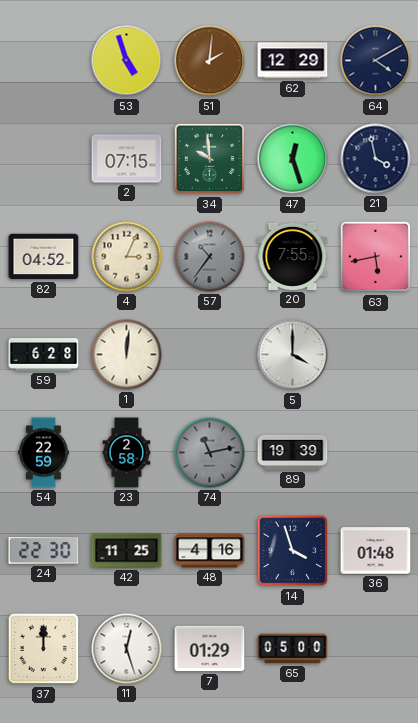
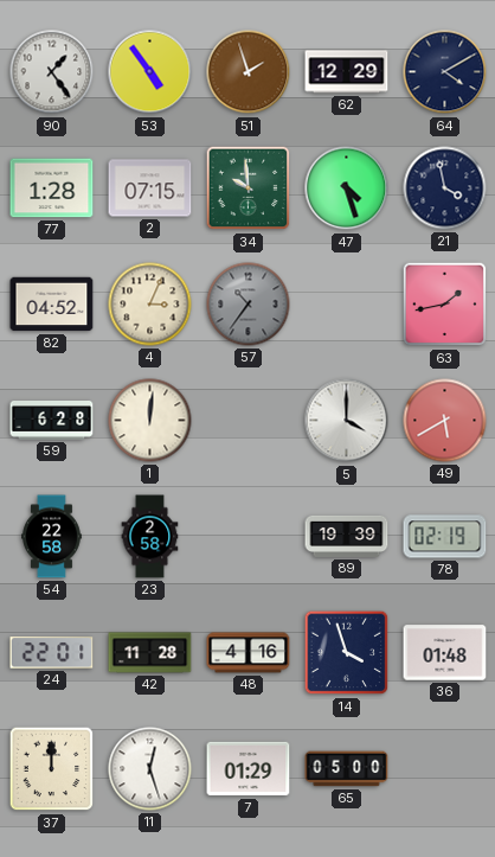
90: none -> 1:24
53: 4:57 -> 4:54
51: 2:01 -> 1:57
77: none -> 1:28
47: 12:27 -> 4:27
20: 7:55 -> none
63: 5:43 -> 1:43
49: none -> 5:40
54: 22:59 -> 22:58
74: 11:13 -> none
78: none -> 02:19
24: 22:30 -> 22:01
42: 11:25 -> 11:28
